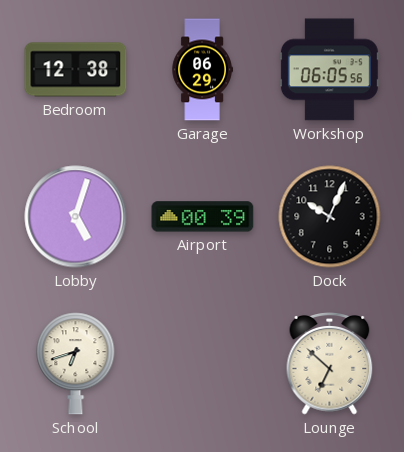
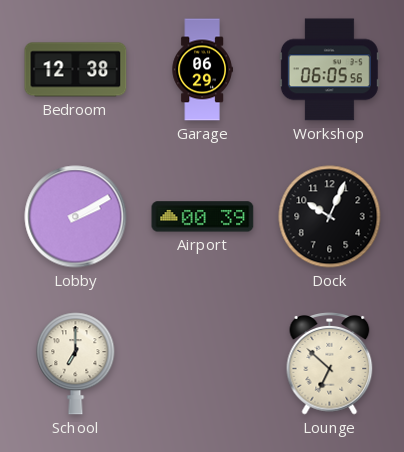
Lobby: 5:03 -> 2:10
School: 6:42 -> 7:00
